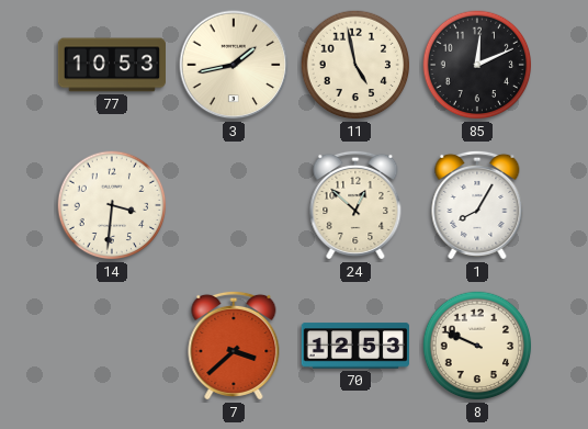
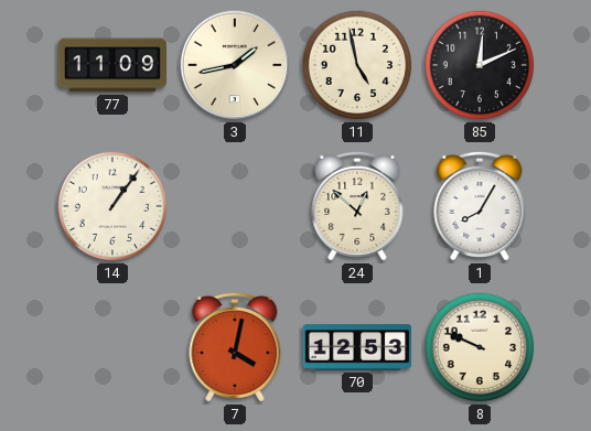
77: 10:53 -> 11:09
14: 3:31 -> 1:06
7: 3:38 -> 4:02
